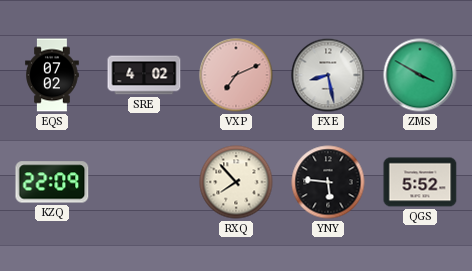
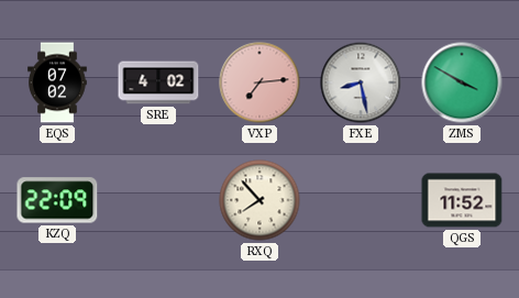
VXP: 7:11 -> 7:14
YNY: 5:46 -> none
QGS: 5:52 -> 11:52
